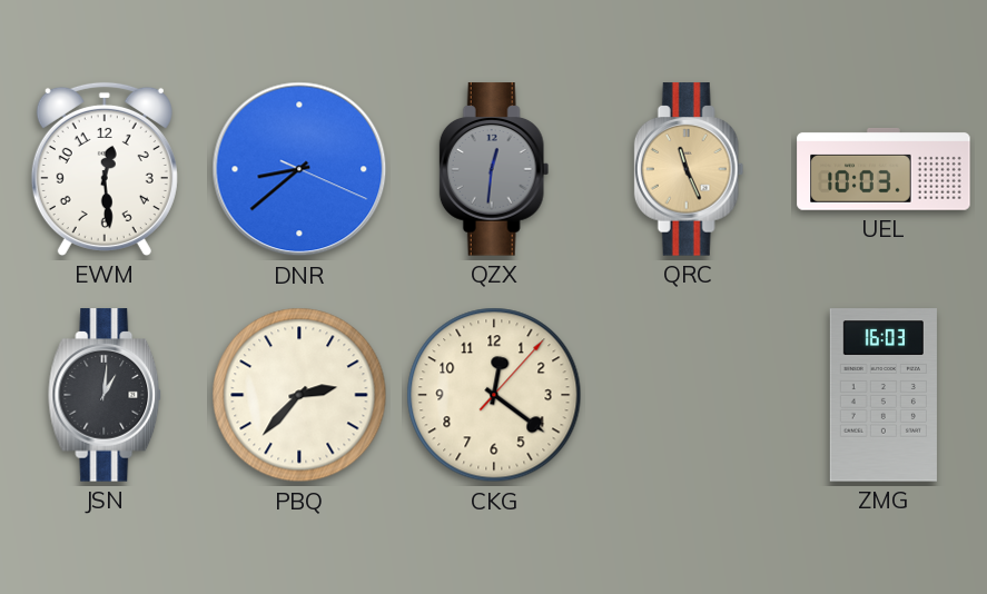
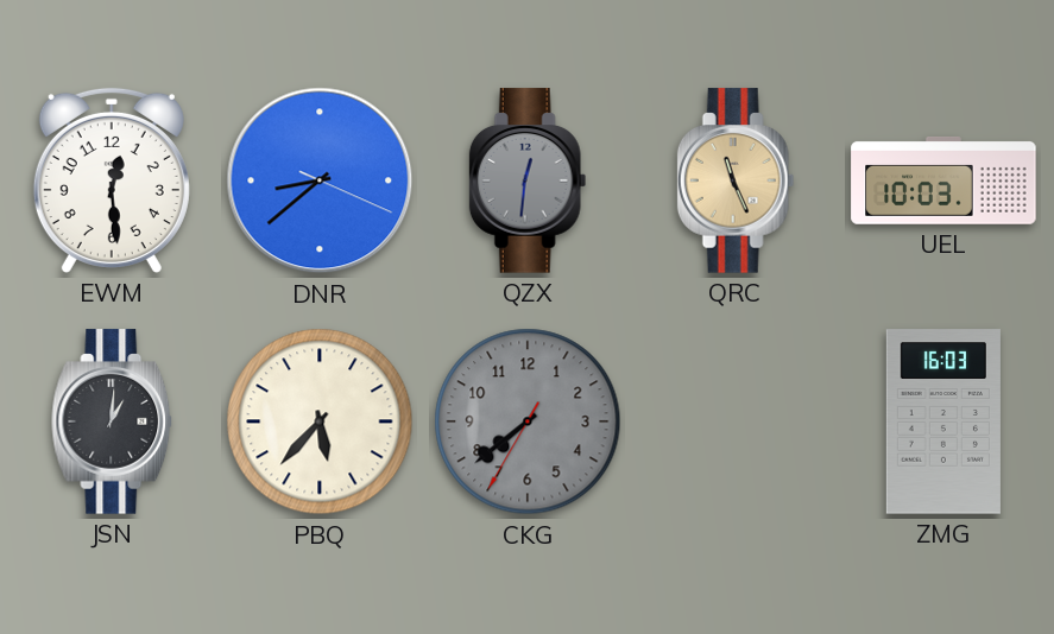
PBQ: 2:37 -> 5:37
CKG: 12:21 -> 7:38
CKG dial: cream -> grey
